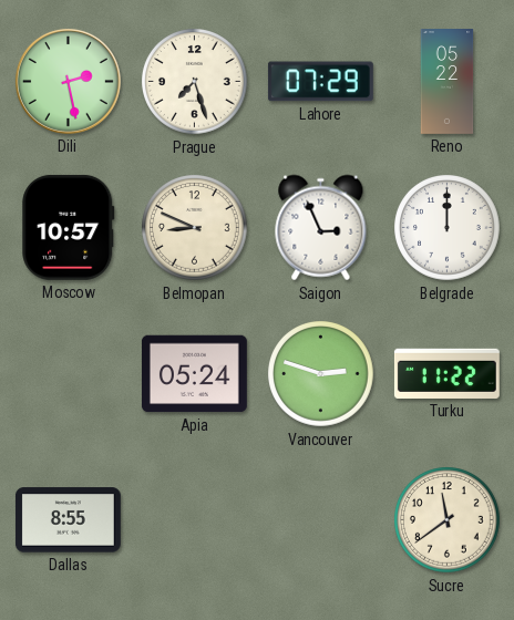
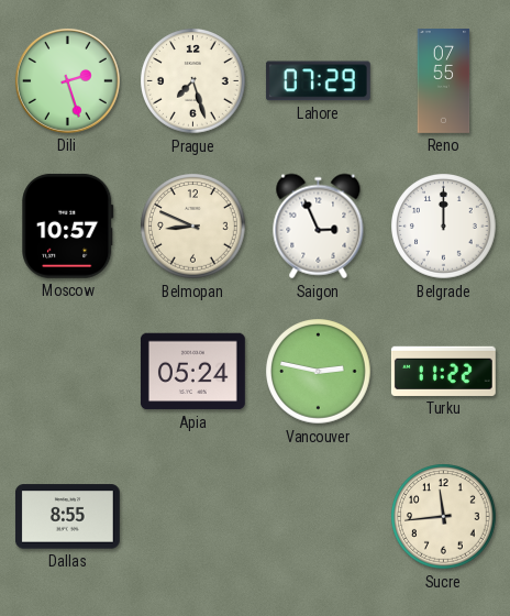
Dili: 2:28 -> 2:27
Reno: 05:22 -> 07:55
Vancouver: 2:48 -> 2:47
Sucre: 11:39 -> 11:44
